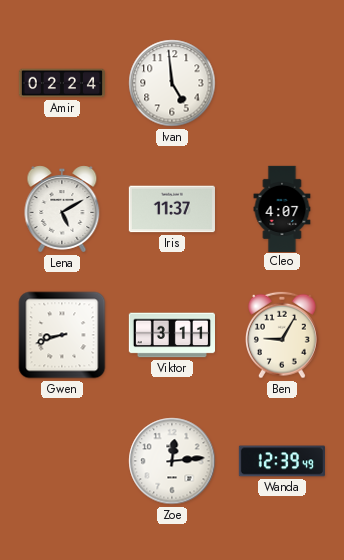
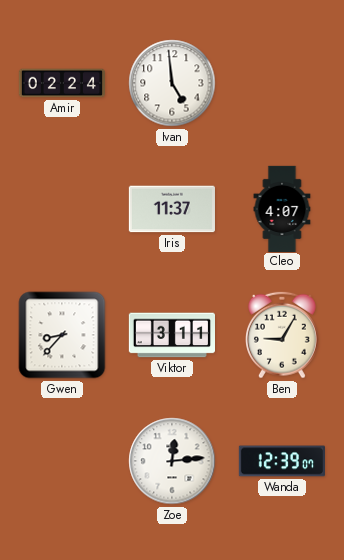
Lena: 5:10 -> none
Gwen: 8:42 -> 8:37
Wanda: 12:39:49 -> 12:39:07
